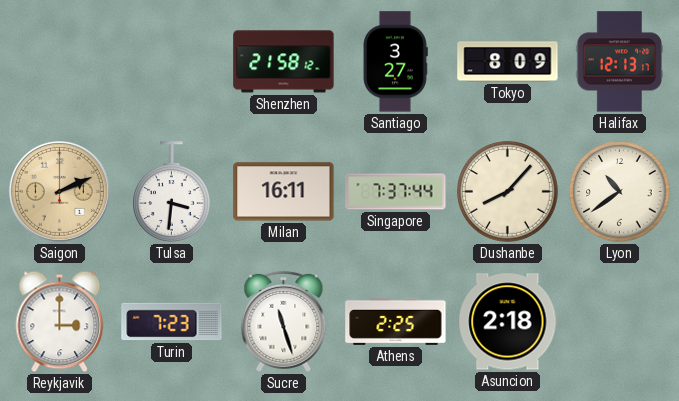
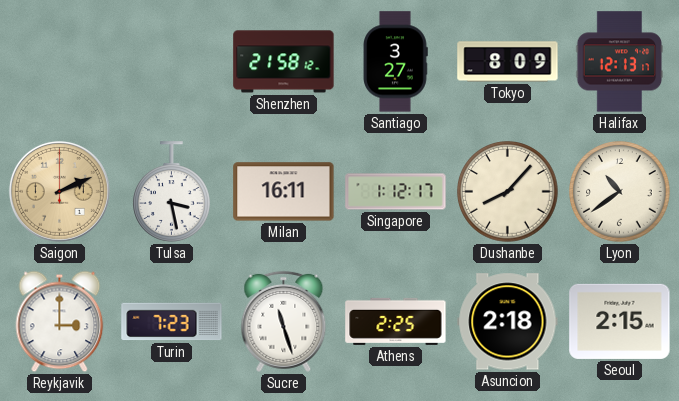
Tulsa: 3:31 -> 3:28
Singapore: 7:37 -> 1:12
Seoul: none -> 2:15
